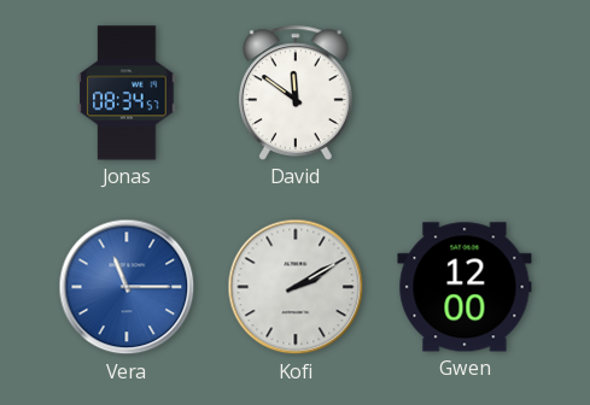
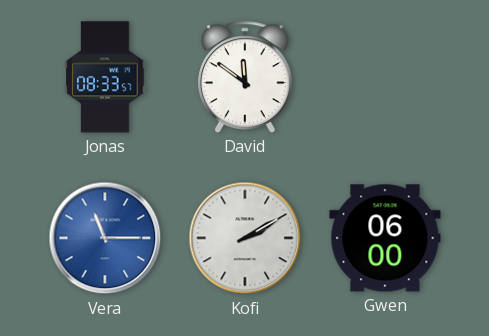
Jonas: 08:34 -> 08:33
Gwen: 12:00 -> 06:00
